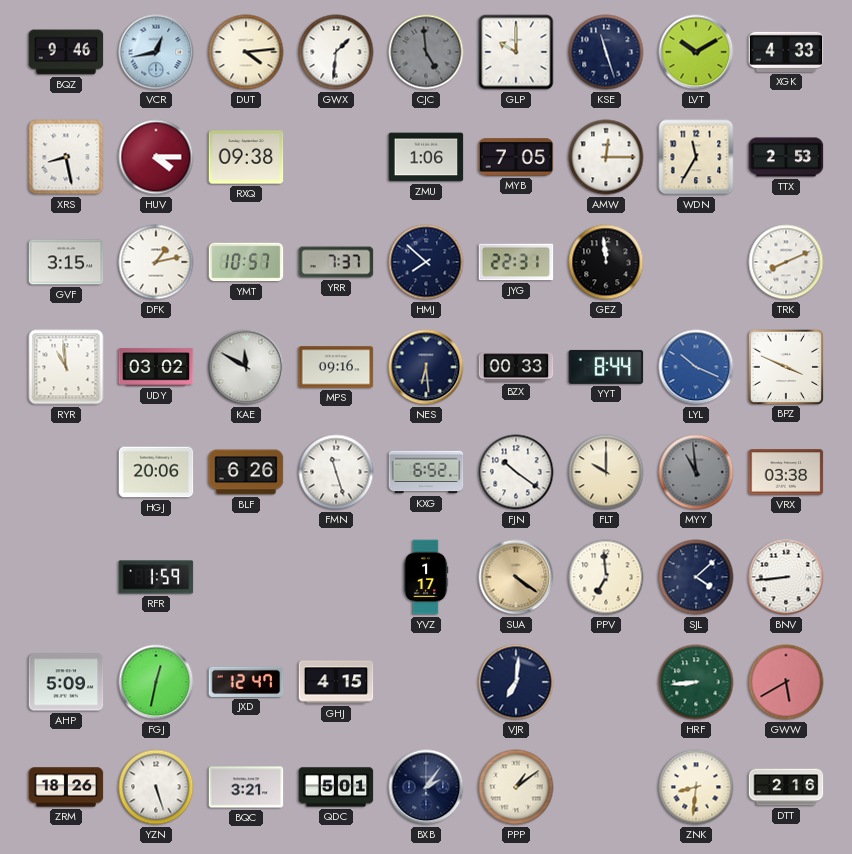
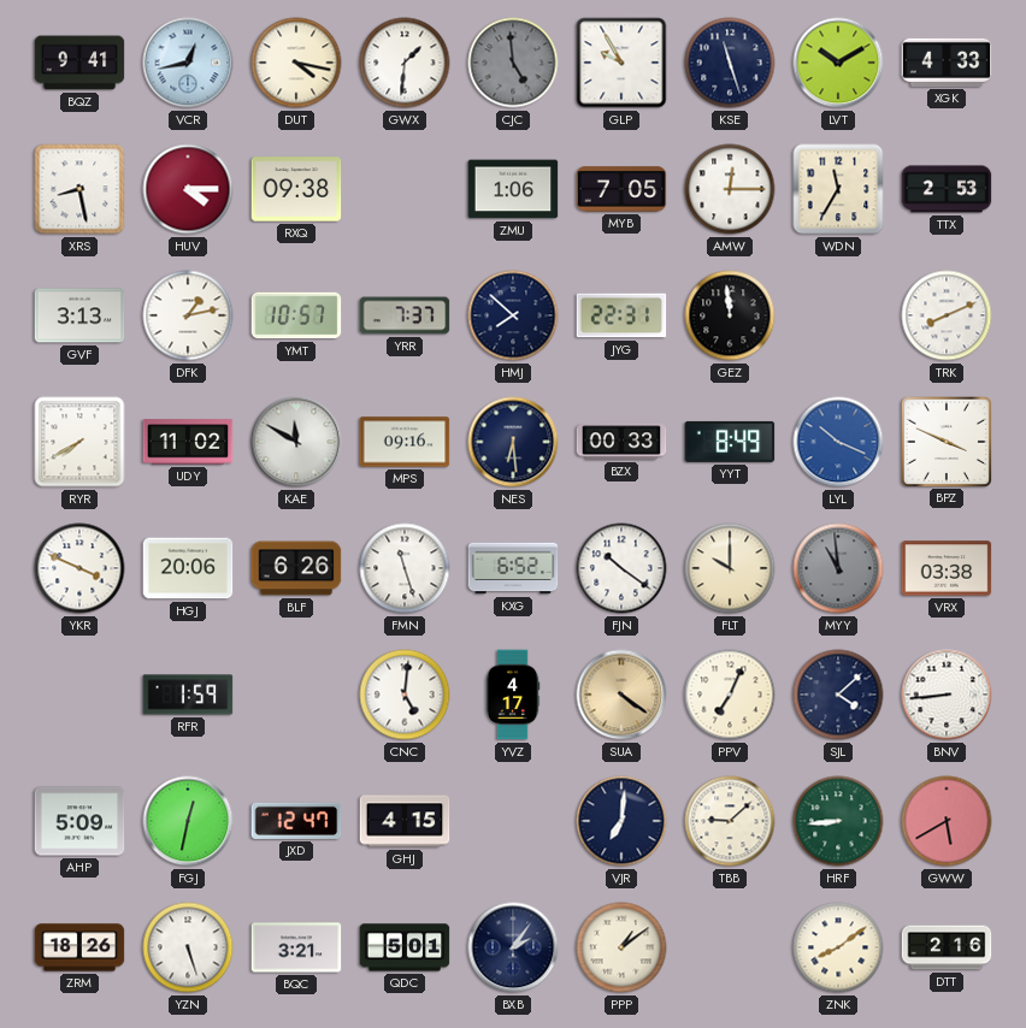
BQZ: 9:46 -> 9:41
DUT: 4:14 -> 4:17
GLP: 10:00 -> 9:55
GVF: 3:15 -> 3:13
RYR: 10:59 -> 7:40
UDY: 03:02 -> 11:02
YYT: 8:44 -> 8:49
YKR: none -> 3:49
CNC: none -> 5:01
YVZ: 1:17 -> 4:17
PPV: 6:59 -> 7:04
TBB: none -> 9:08
ZNK: 8:31 -> 8:09
